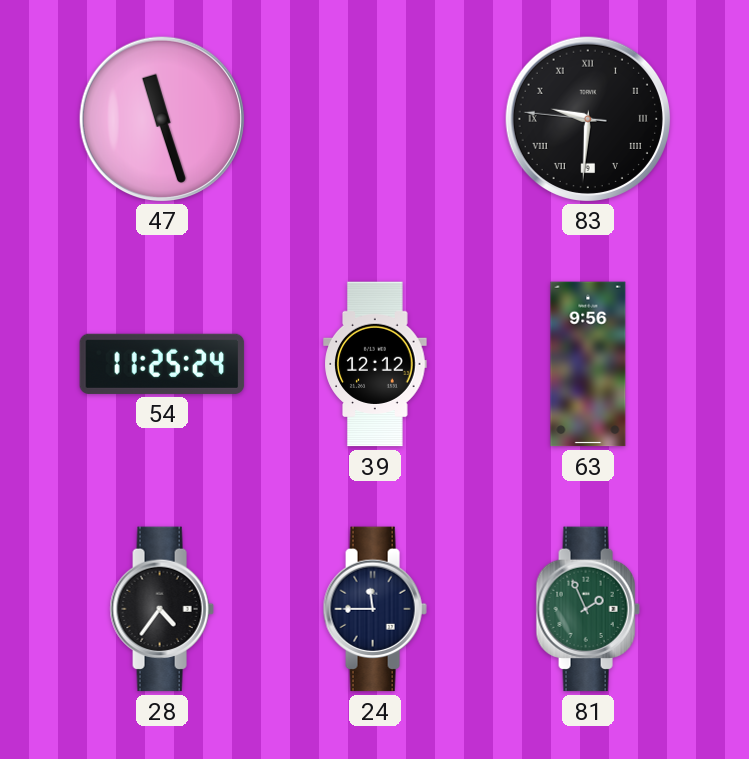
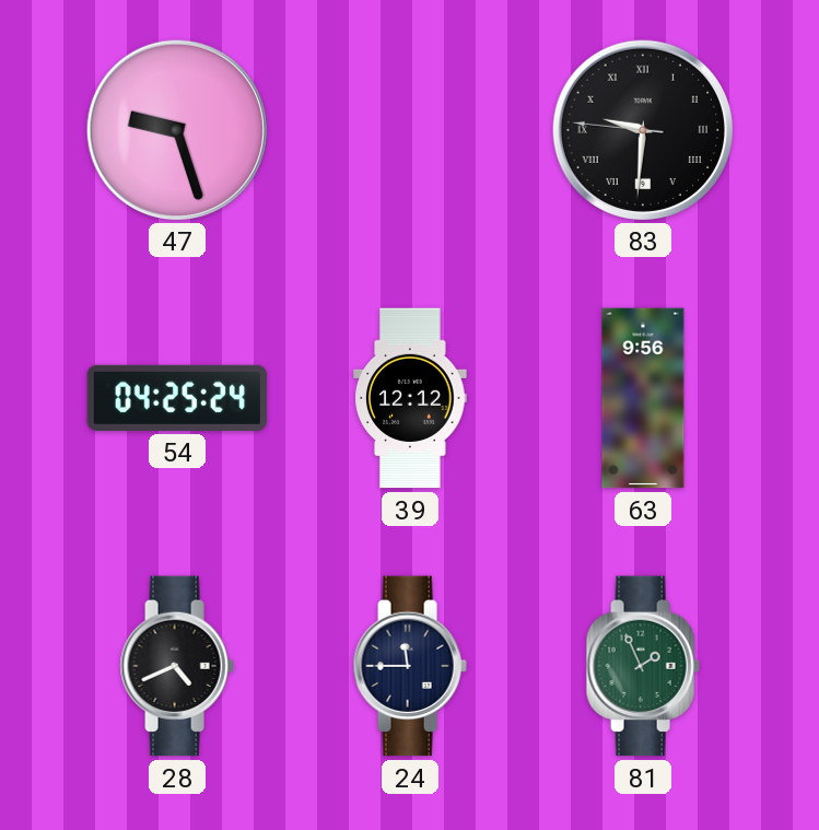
47: 11:27 -> 9:27
54: 11:25 -> 04:25
28: 4:36 -> 4:41
